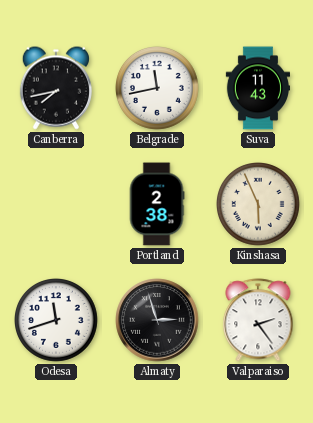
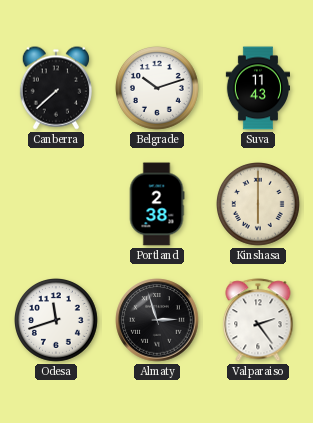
Canberra: 7:43 -> 7:38
Belgrade: 11:43 -> 10:12
Kinshasa: 5:56 -> 6:00
